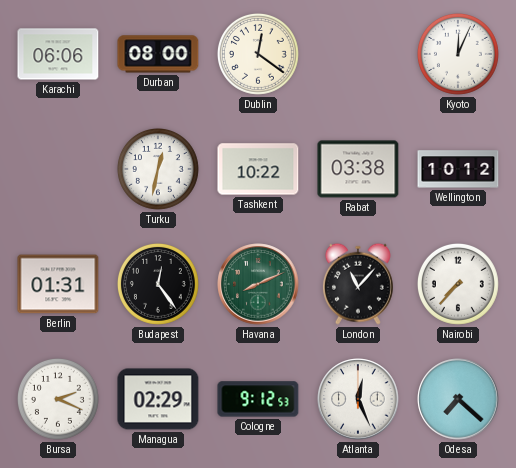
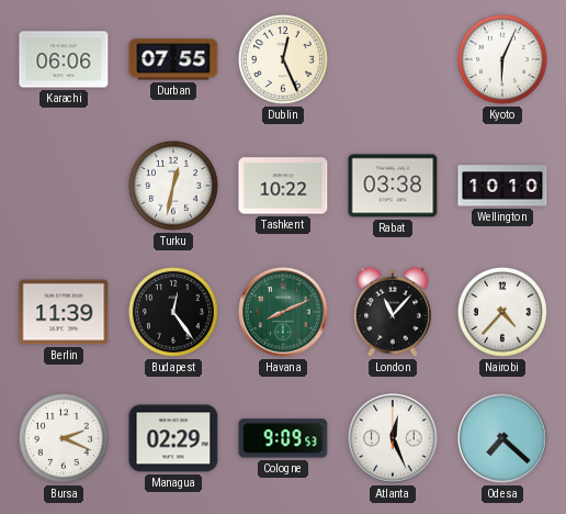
Durban: 08:00 -> 07:55
Dublin: 12:21 -> 12:26
Kyoto: 12:04 -> 6:04
Wellington: 10:12 -> 10:10
Berlin: 01:31 -> 11:39
Nairobi: 7:37 -> 4:37
Cologne: 9:12 -> 9:09
